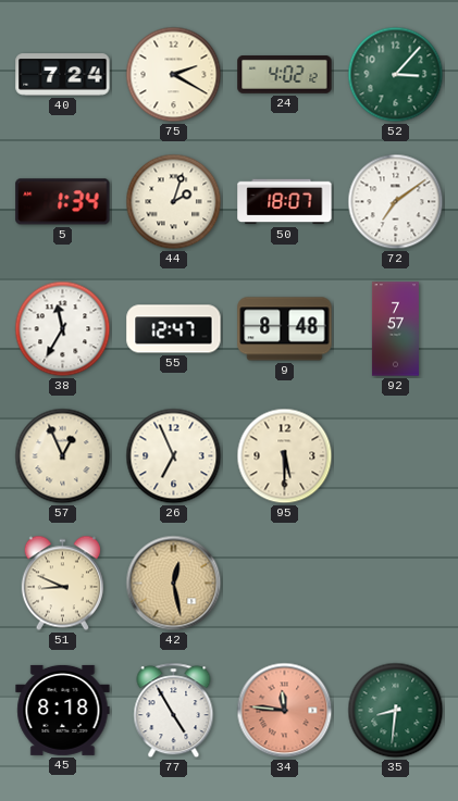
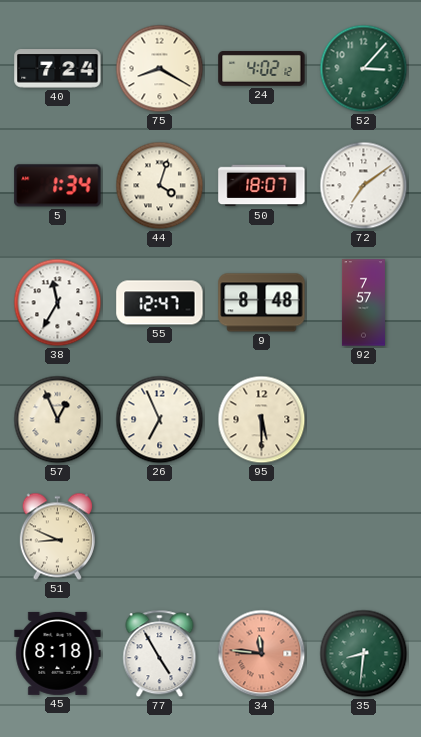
75: 2:20 -> 8:20
44: 2:03 -> 4:03
42: 12:28 -> none
